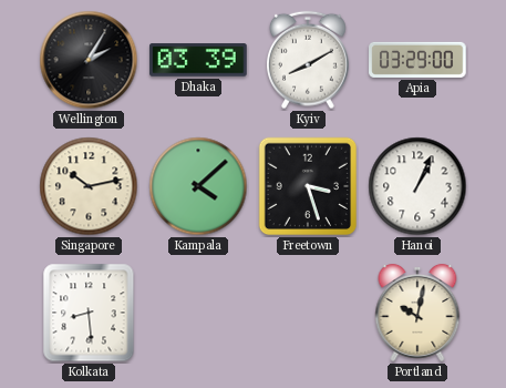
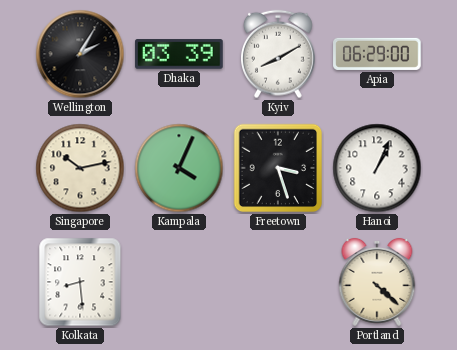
Apia: 03:29 -> 06:29
Kampala: 4:08 -> 4:04
Portland: 10:02 -> 4:22
